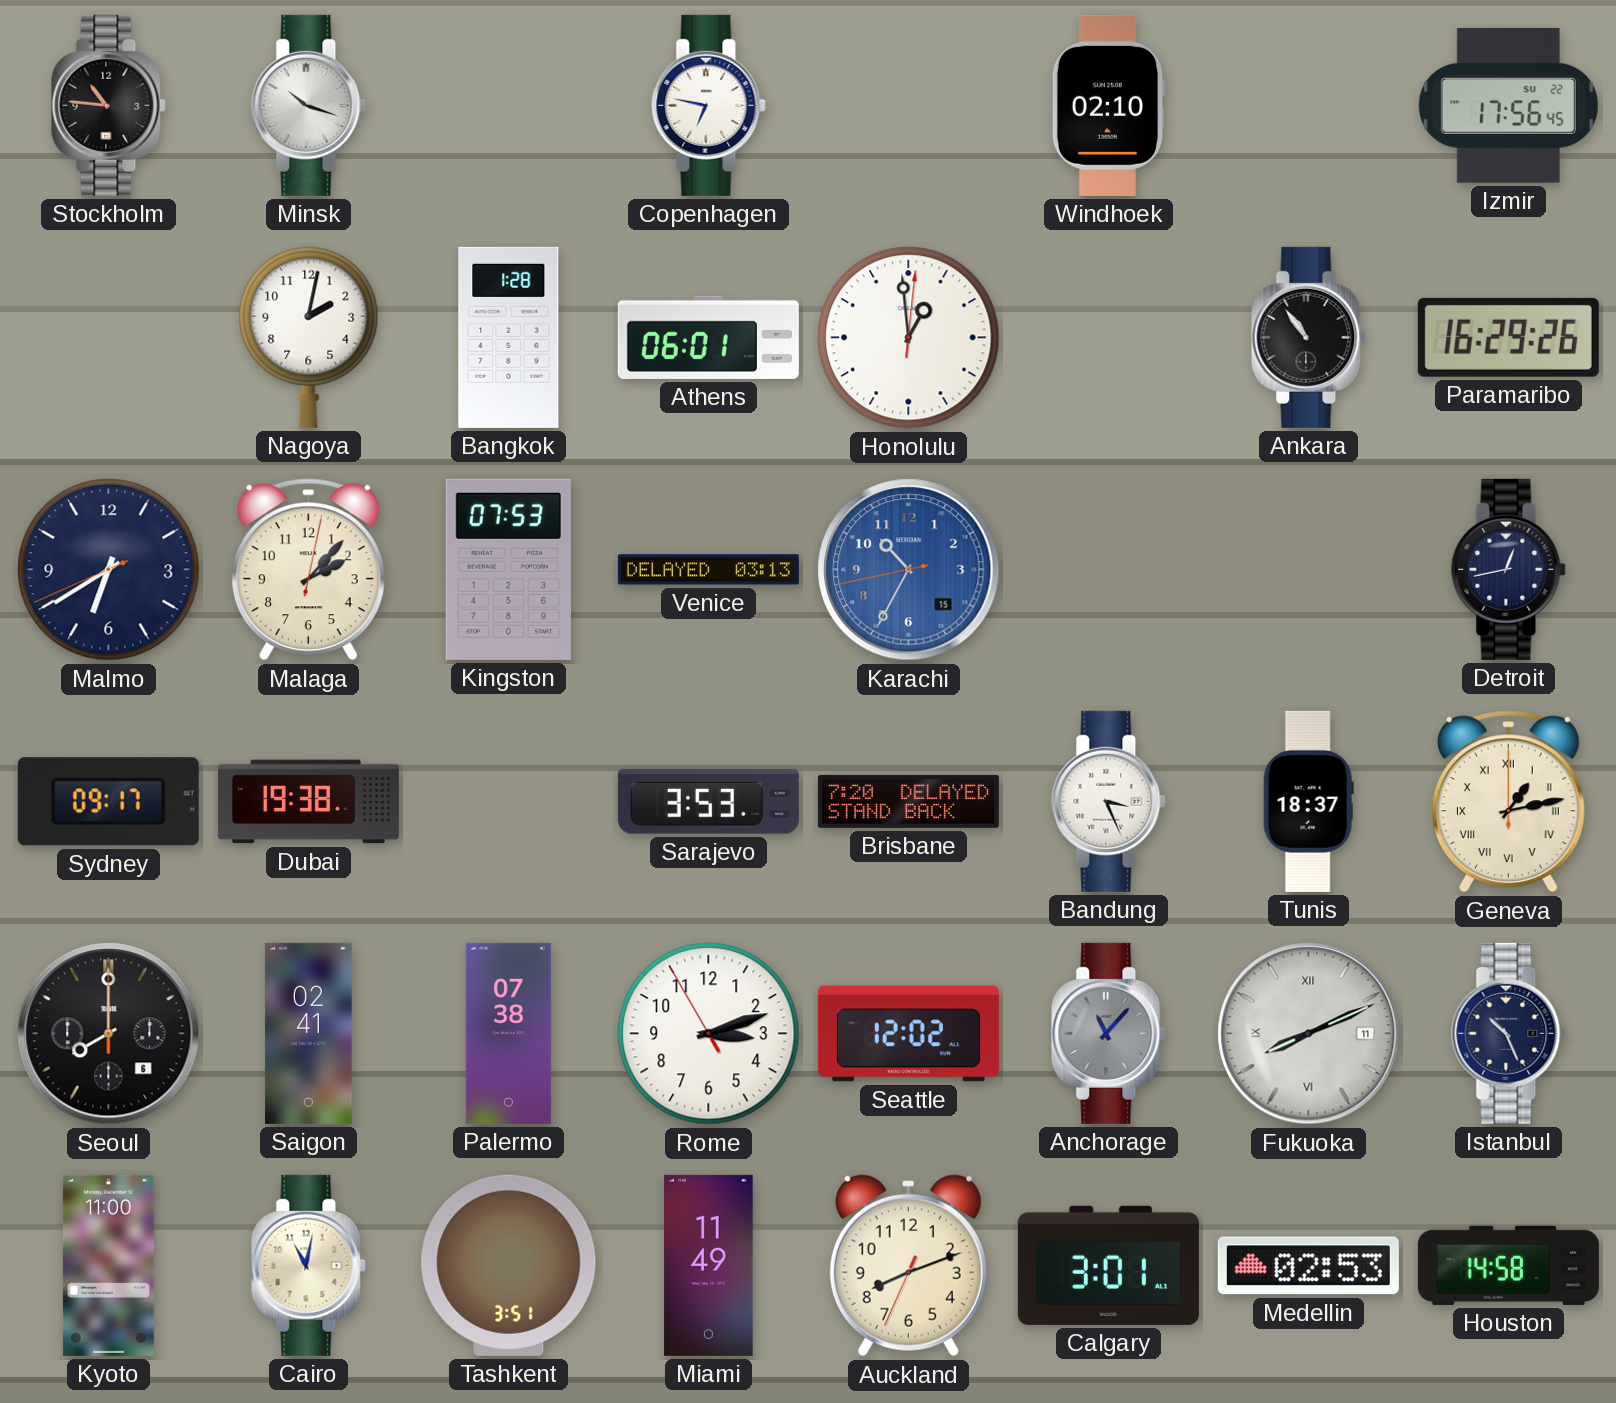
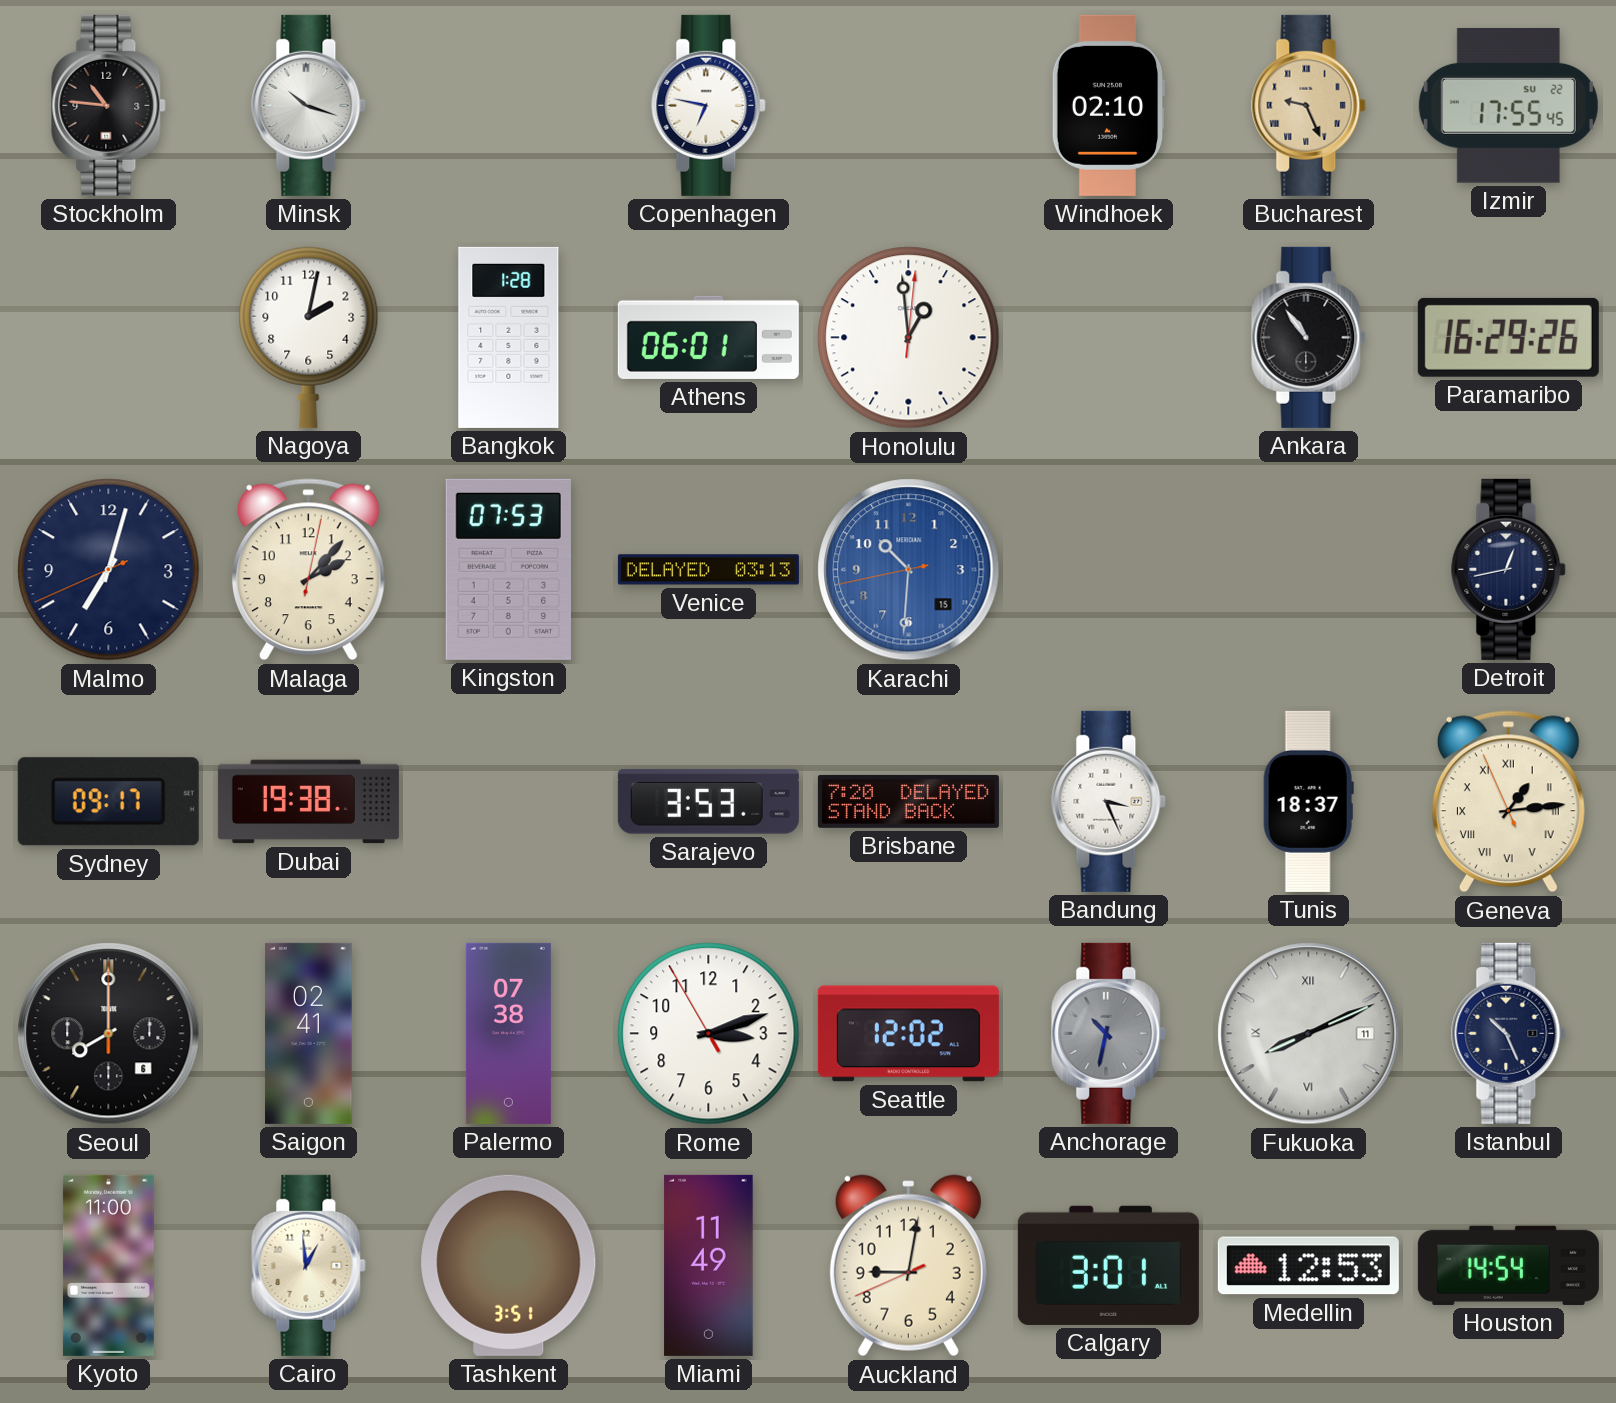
Bucharest: none -> 9:26
Izmir: 17:56 -> 17:55
Malmo: 6:39 -> 7:02
Karachi: 10:34 -> 10:30
Geneva: 1:13:00 -> 1:13:56
Anchorage: 11:07 -> 10:32
Cairo: 11:02 -> 12:59
Auckland: 8:11 -> 9:01
Medellin: 02:53 -> 12:53
Houston: 14:58 -> 14:54
